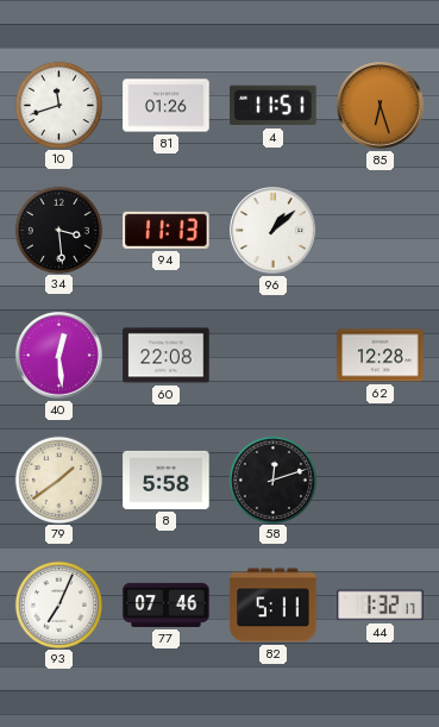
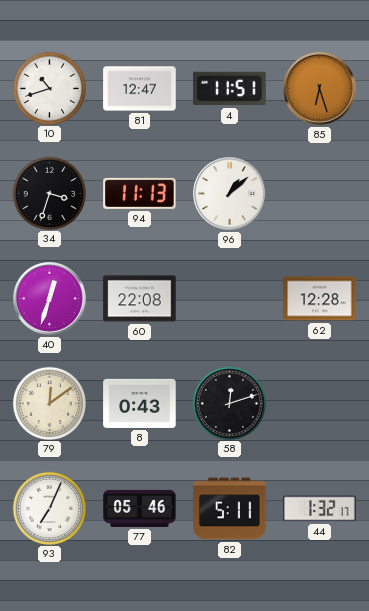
10: 11:42 -> 10:42
81: 01:26 -> 12:47
34: 3:29 -> 3:33
40: 12:29 -> 12:33
79: 1:39 -> 12:09
8: 5:58 -> 0:43
77: 07:46 -> 05:46
